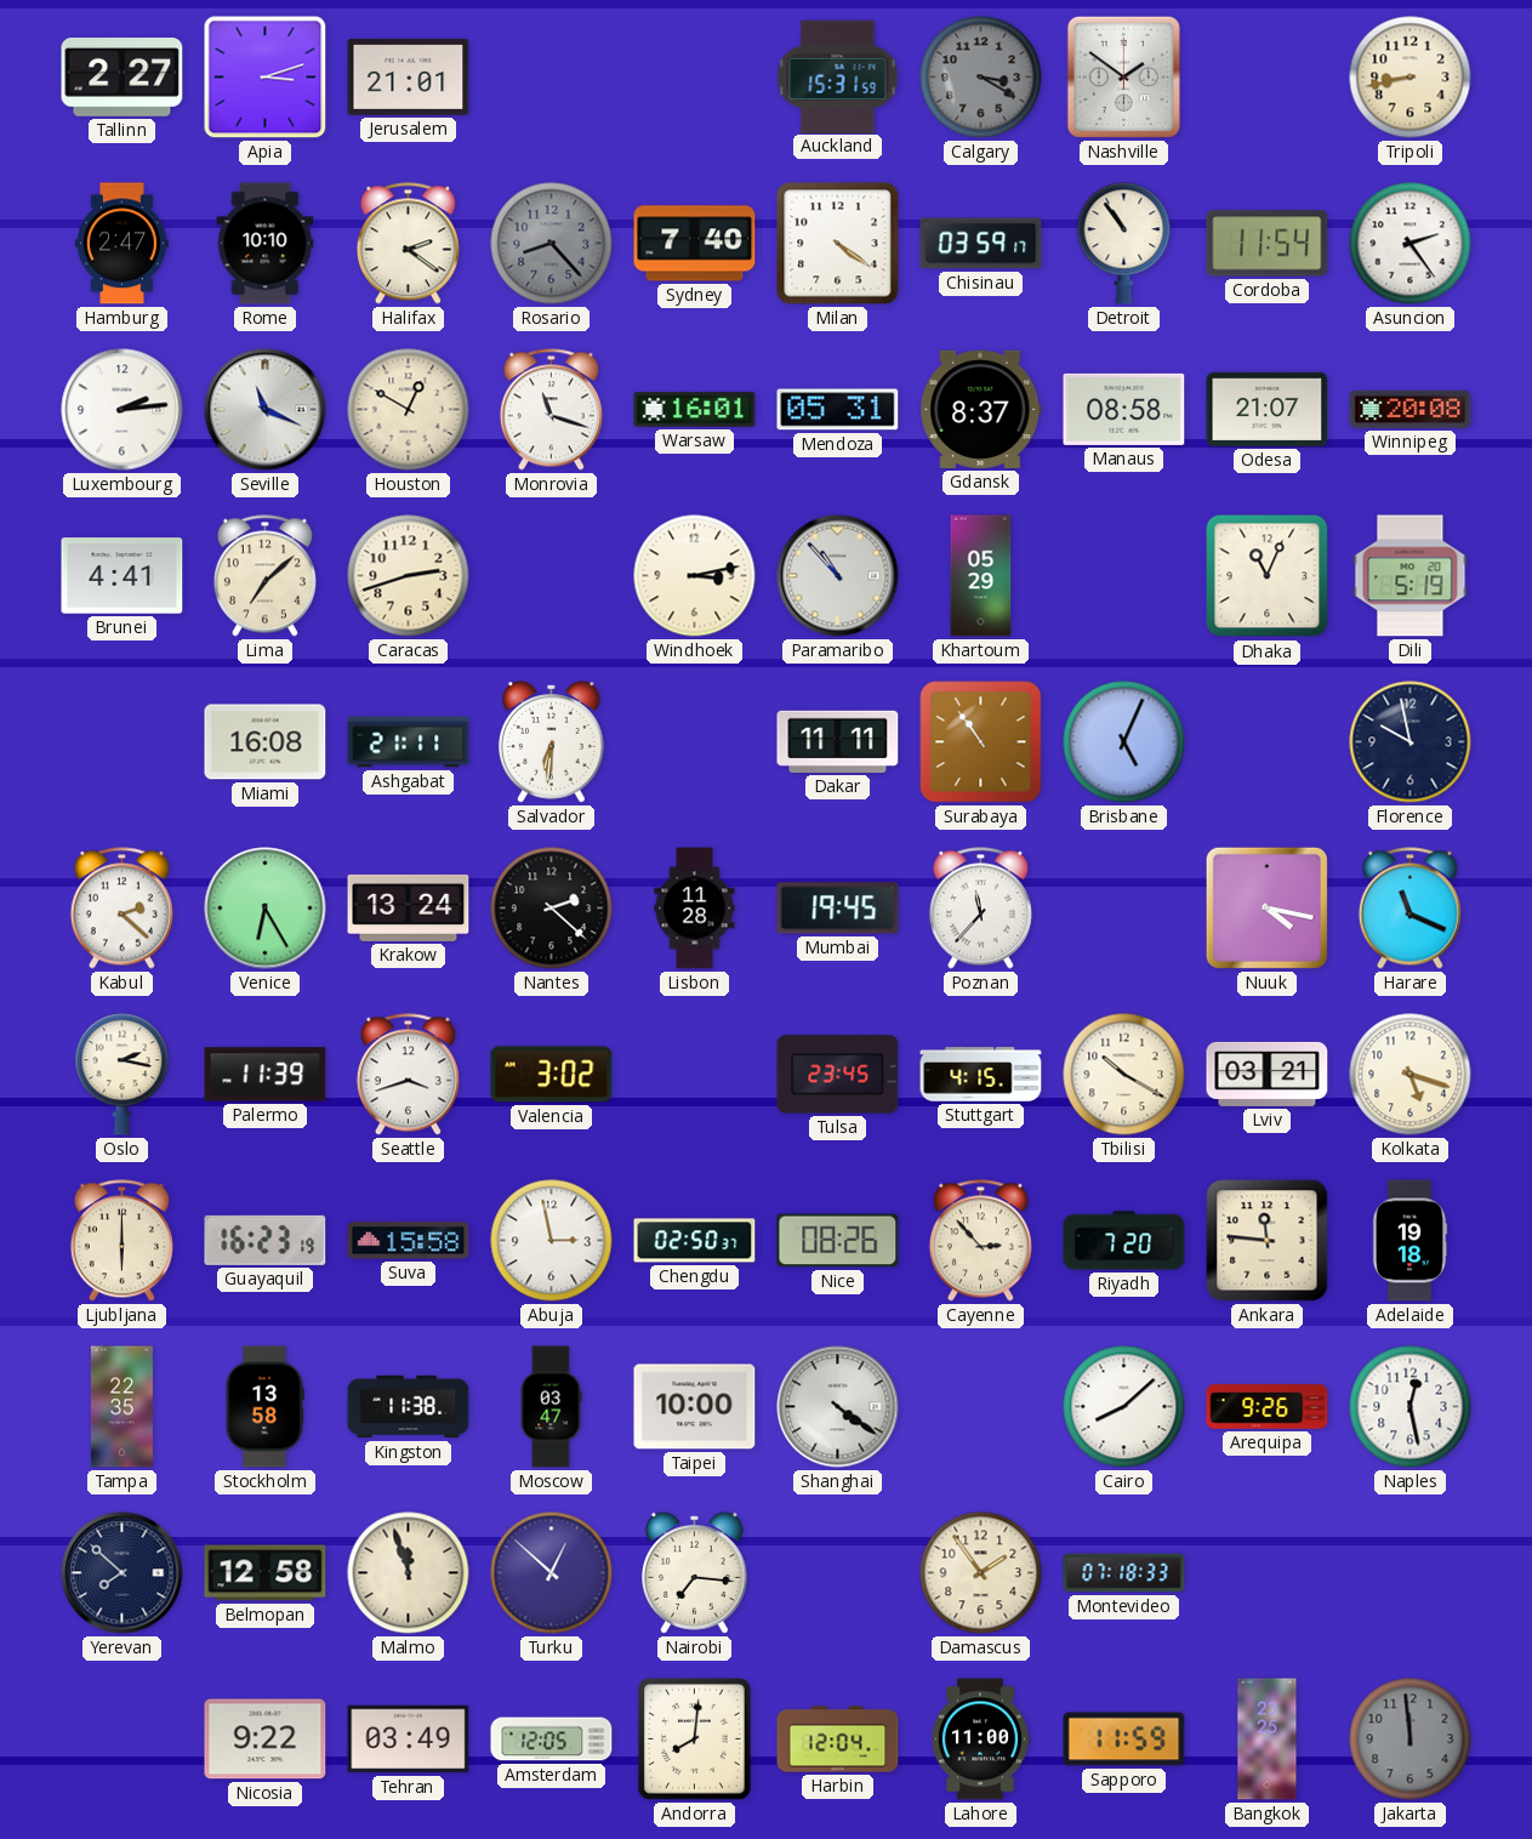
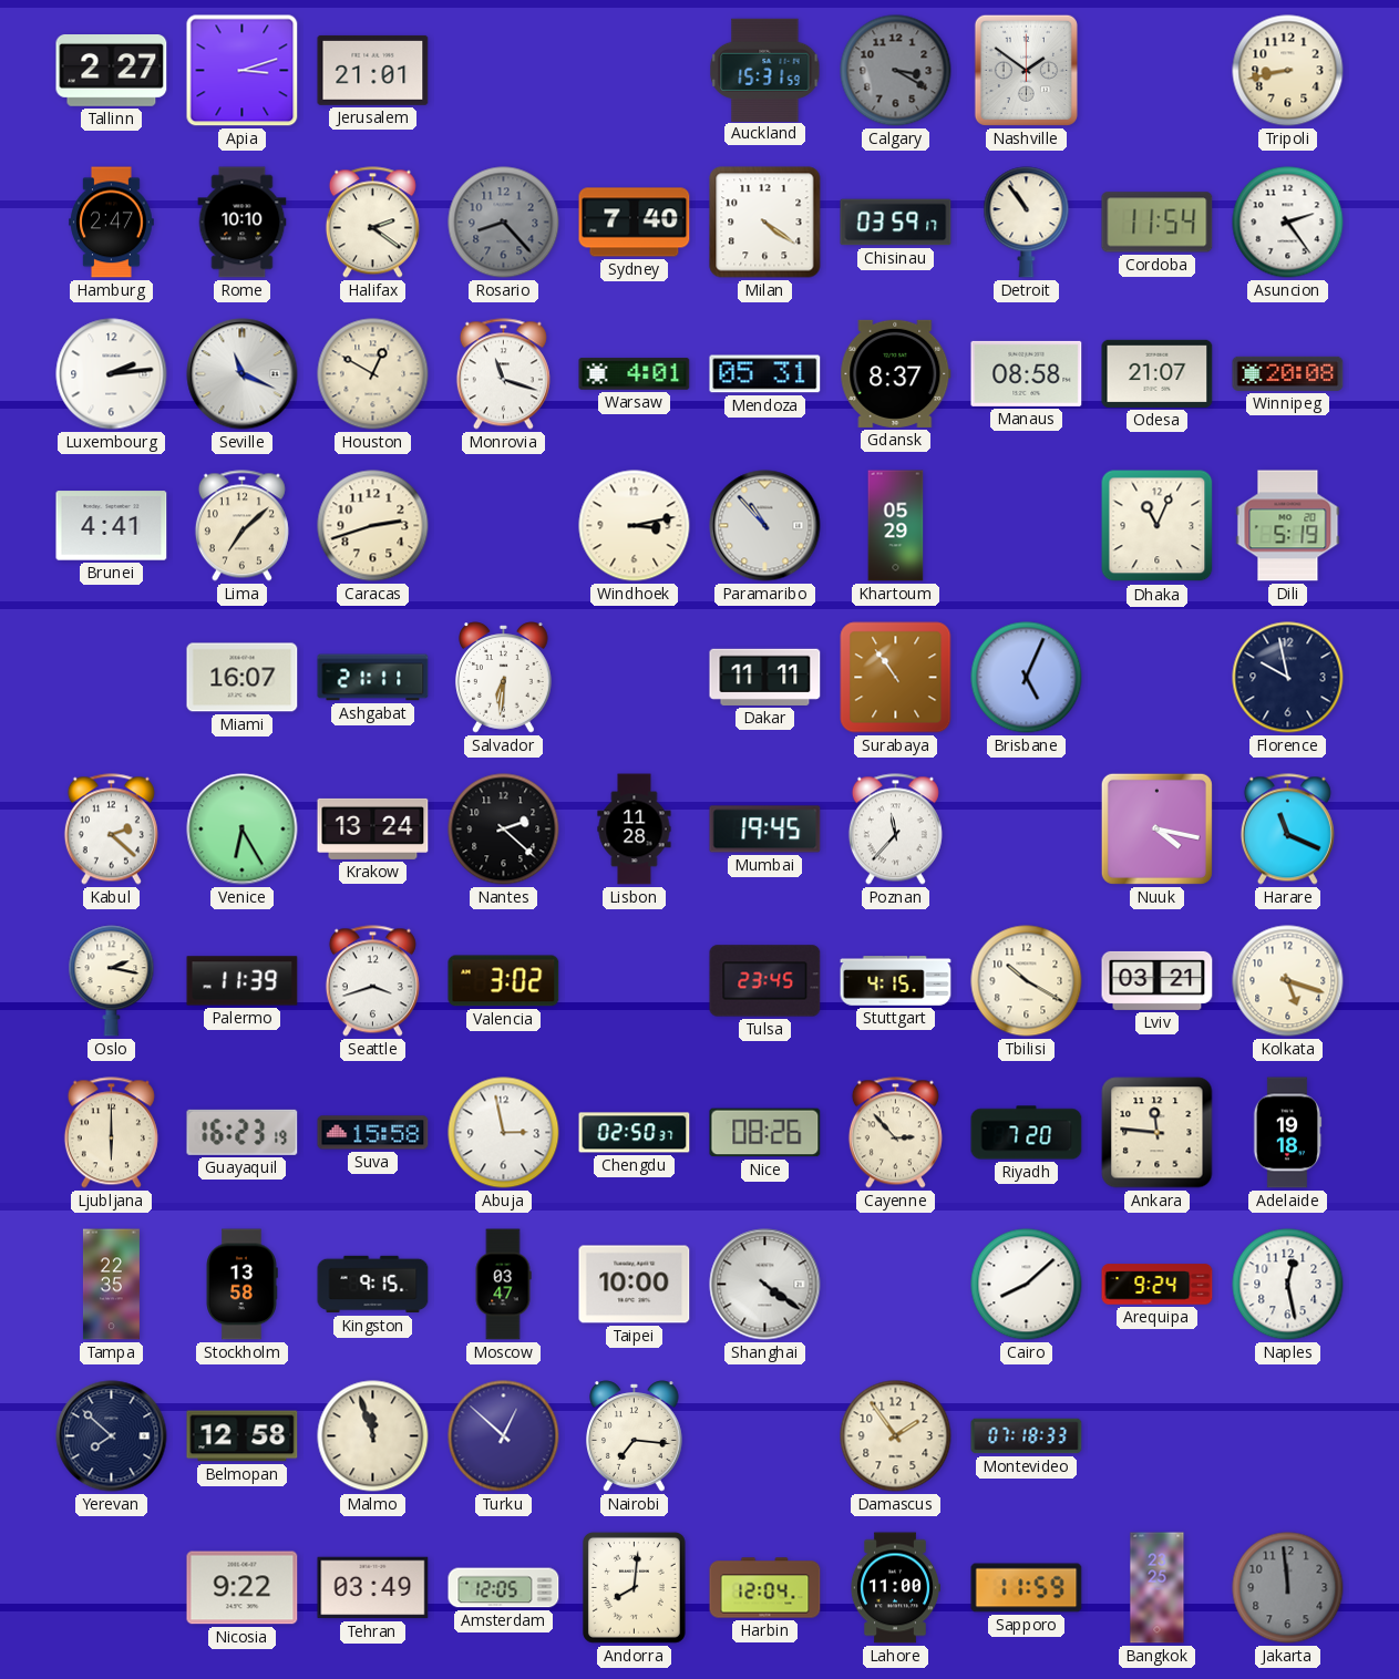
Warsaw: 16:01 -> 4:01
Miami: 16:08 -> 16:07
Kingston: 11:38 -> 9:15
Arequipa: 9:26 -> 9:24
